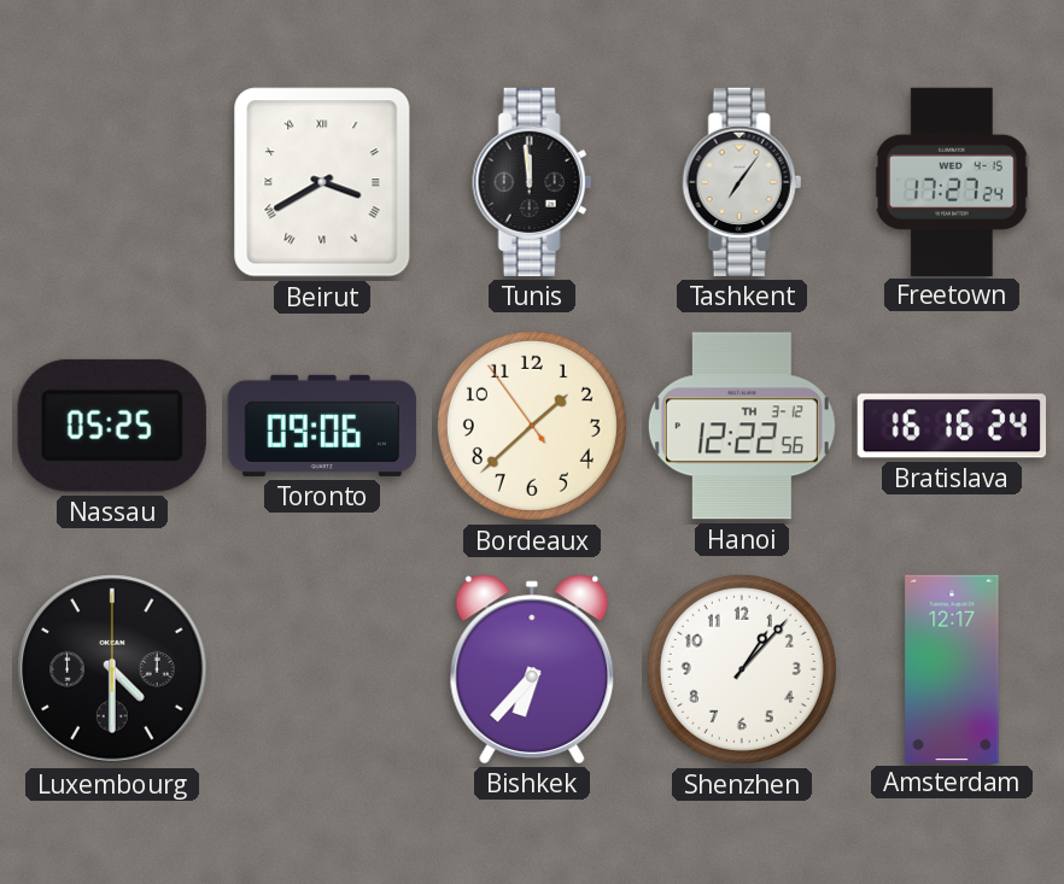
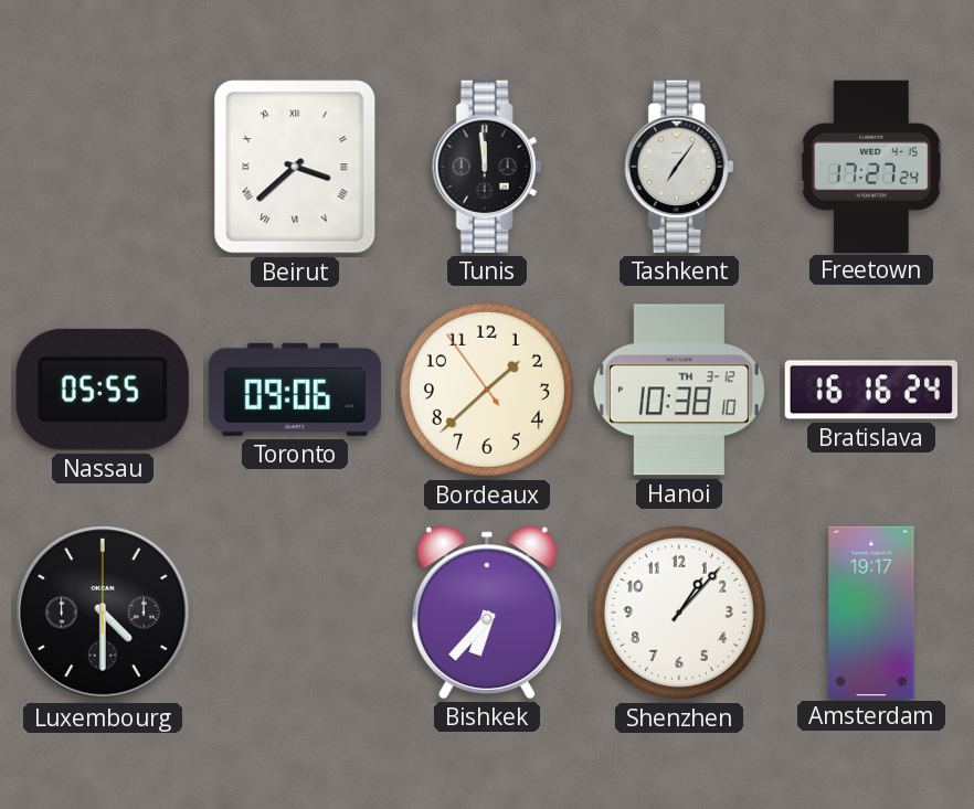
Beirut: 3:40 -> 3:38
Nassau: 05:25 -> 05:55
Hanoi: 12:22 -> 10:38
Amsterdam: 12:17 -> 19:17
